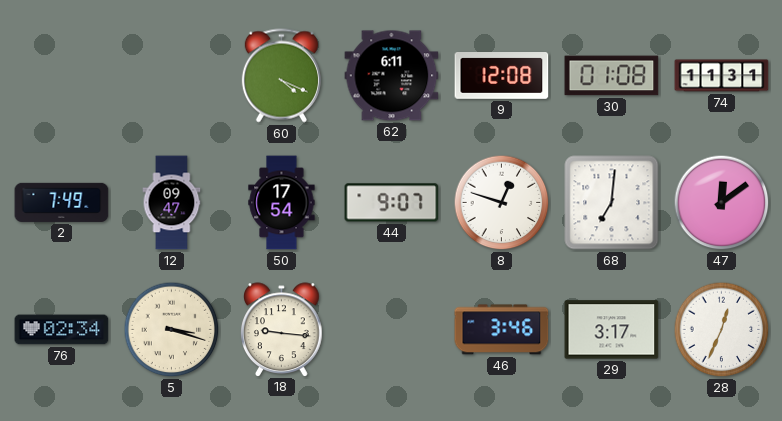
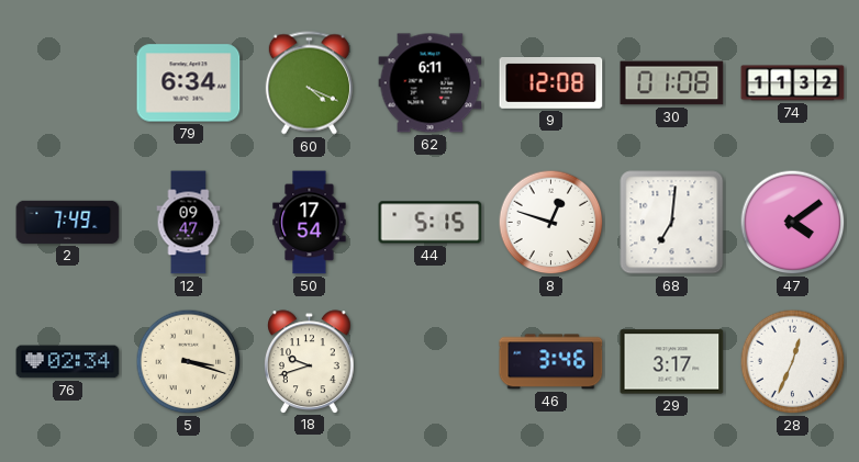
79: none -> 6:34
74: 11:31 -> 11:32
44: 9:07 -> 5:15
47: 12:09 -> 4:09
18: 9:16 -> 9:42
